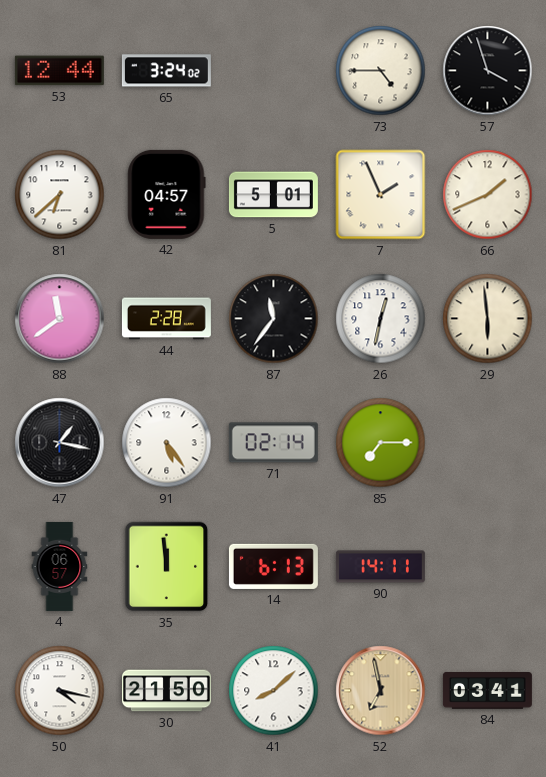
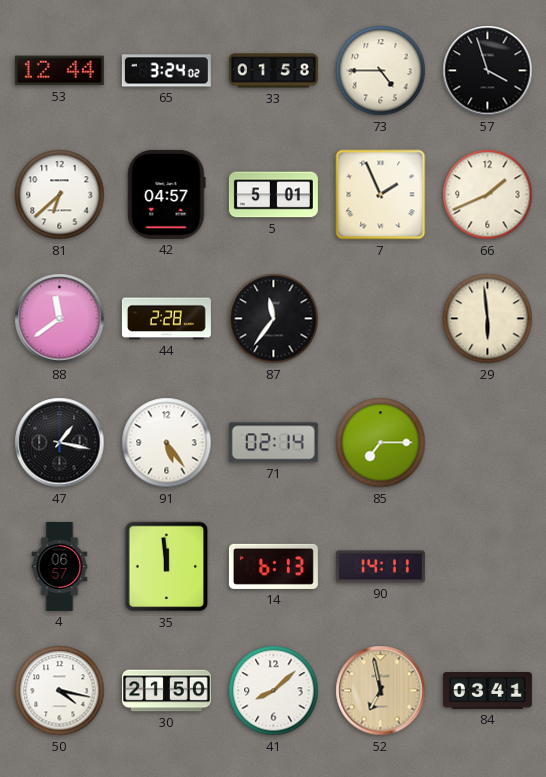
33: none -> 01:58
26: 12:32 -> none
